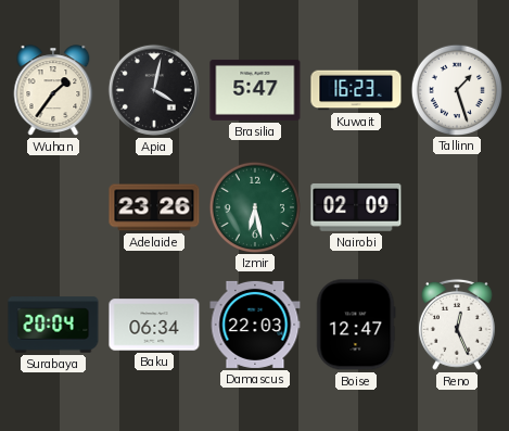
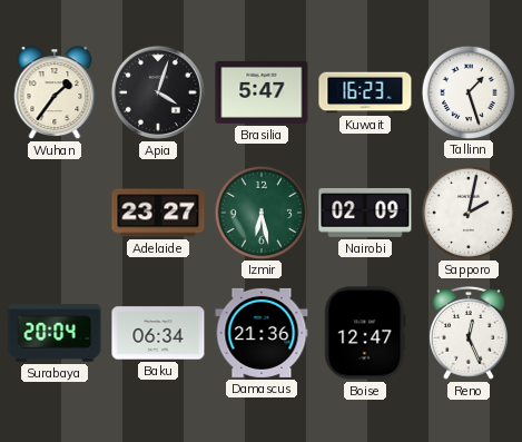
Apia: 4:02 -> 4:03
Adelaide: 23:26 -> 23:27
Sapporo: none -> 2:02
Damascus: 22:03 -> 21:36
